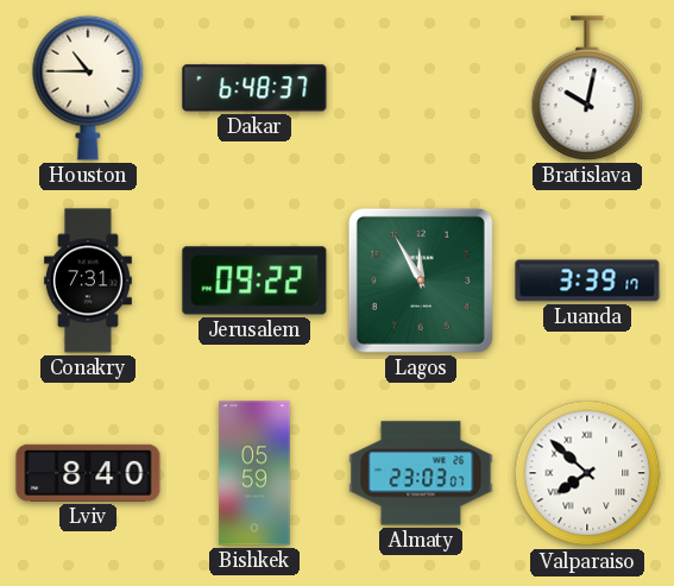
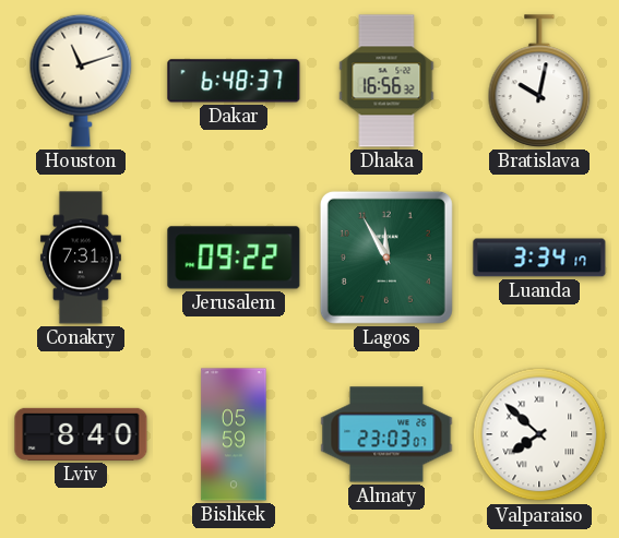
Houston: 10:45 -> 11:12
Dhaka: none -> 16:56
Luanda: 3:39 -> 3:34
